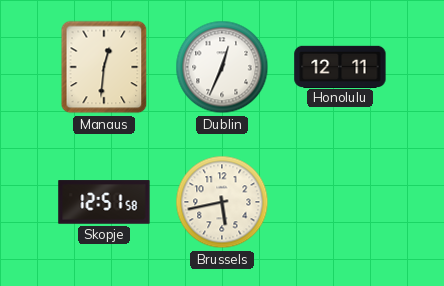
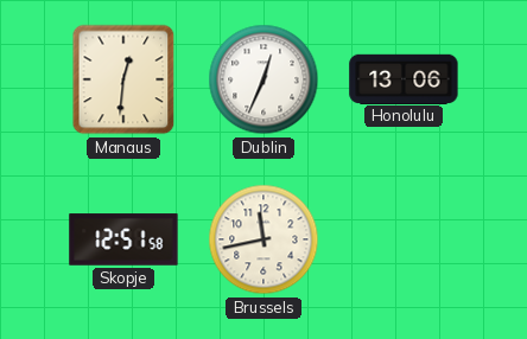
Honolulu: 12:11 -> 13:06
Brussels: 5:43 -> 11:43
